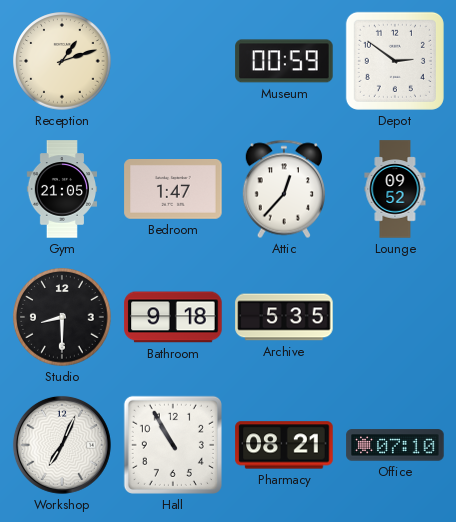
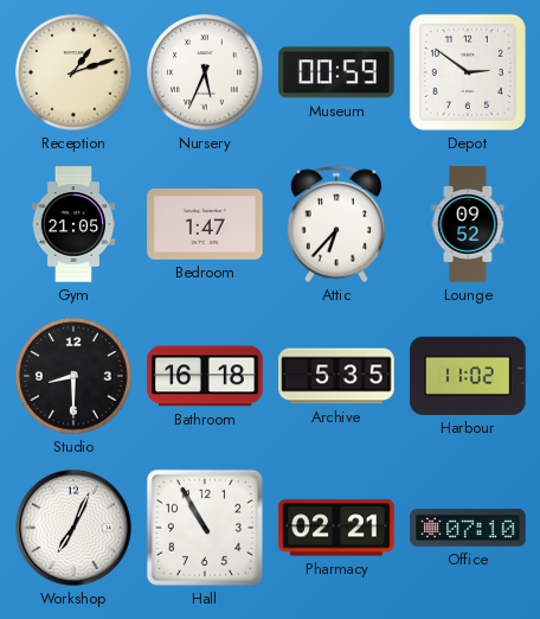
Nursery: none -> 5:34
Attic: 12:37 -> 6:37
Bathroom: 9:18 -> 16:18
Harbour: none -> 11:02
Pharmacy: 08:21 -> 02:21
